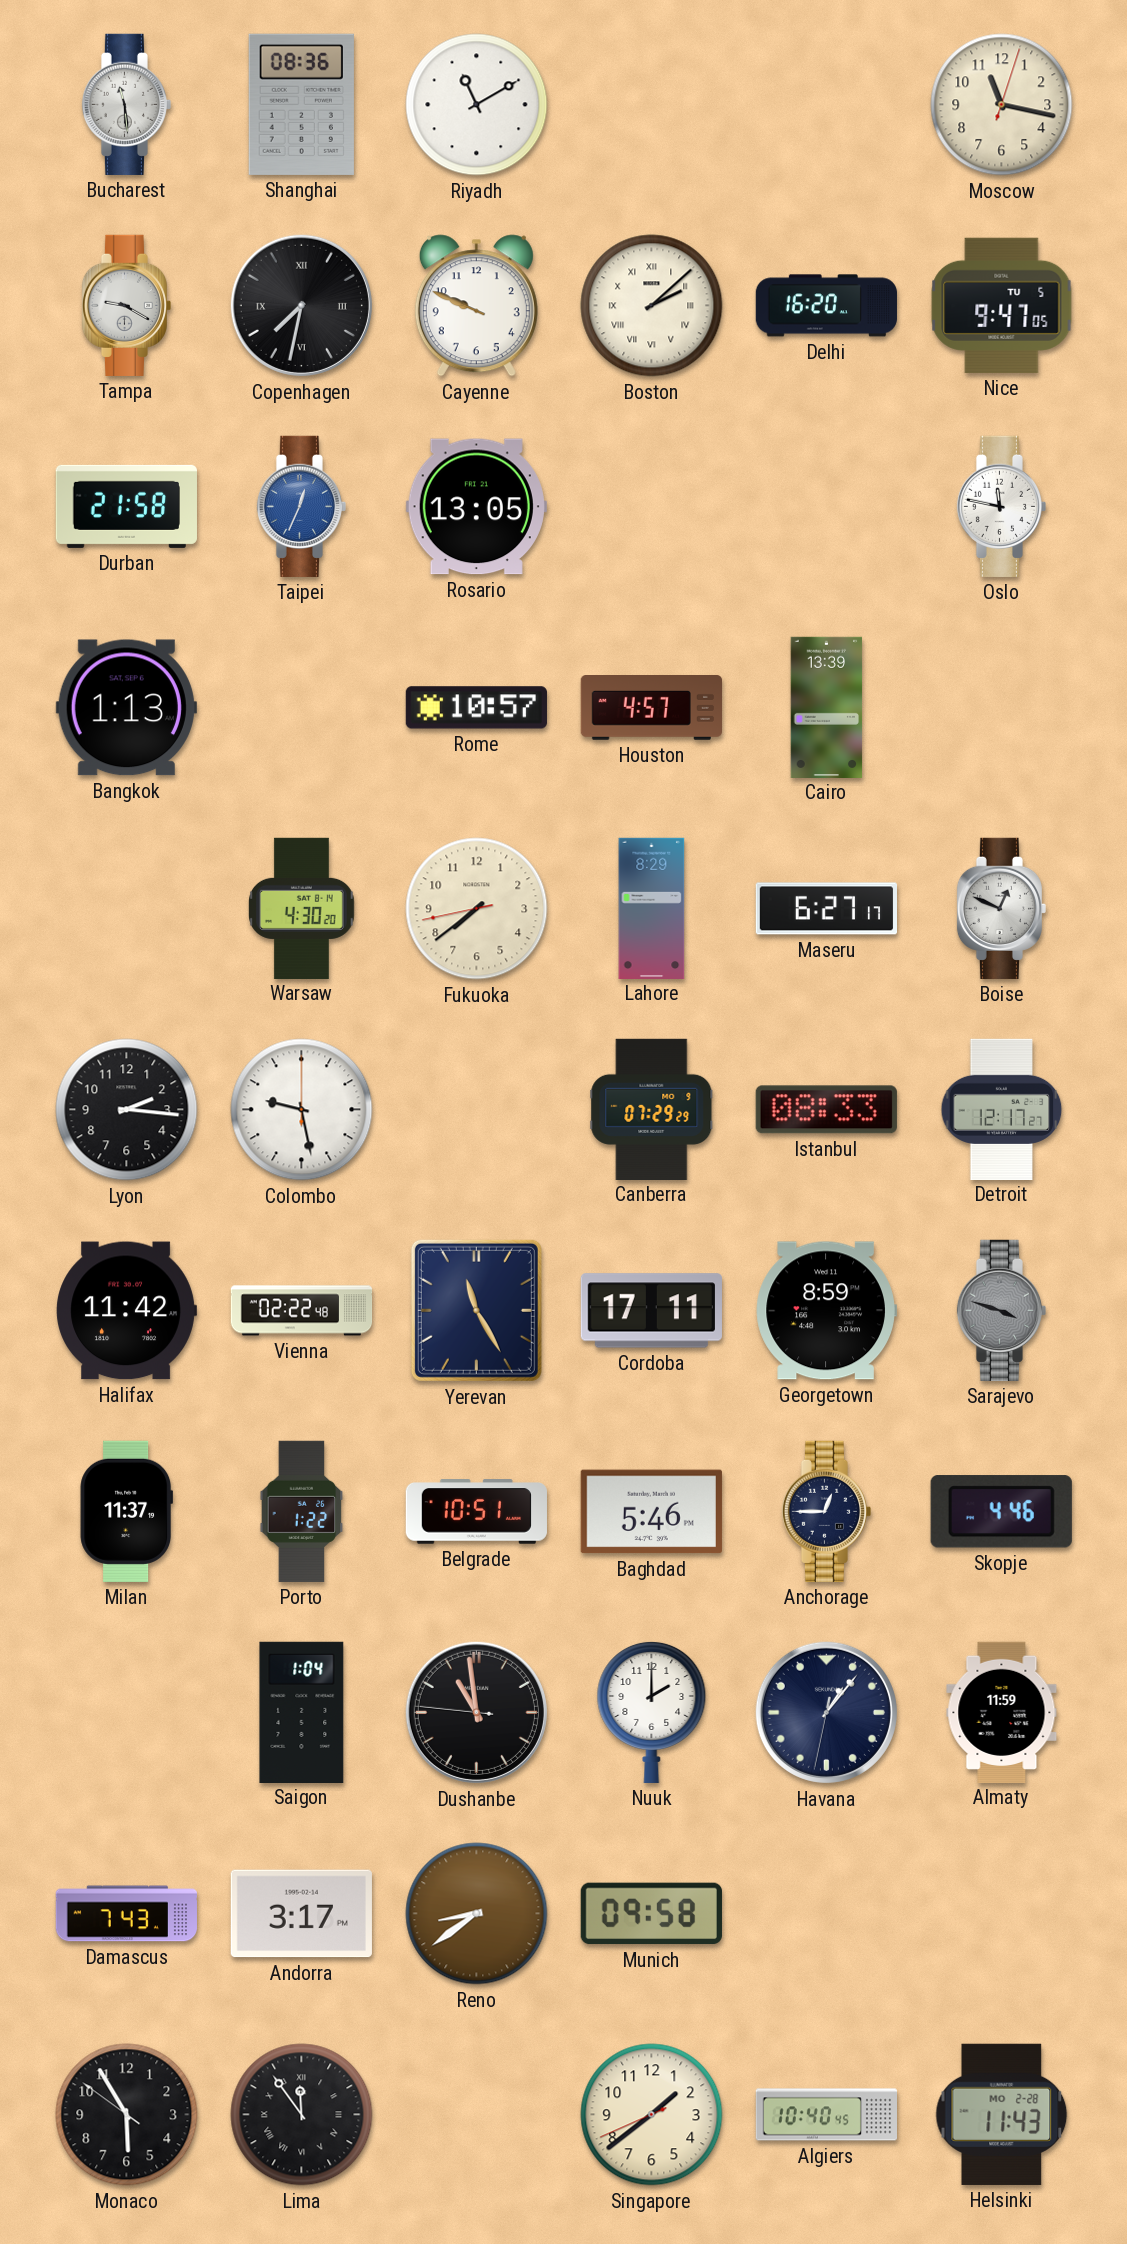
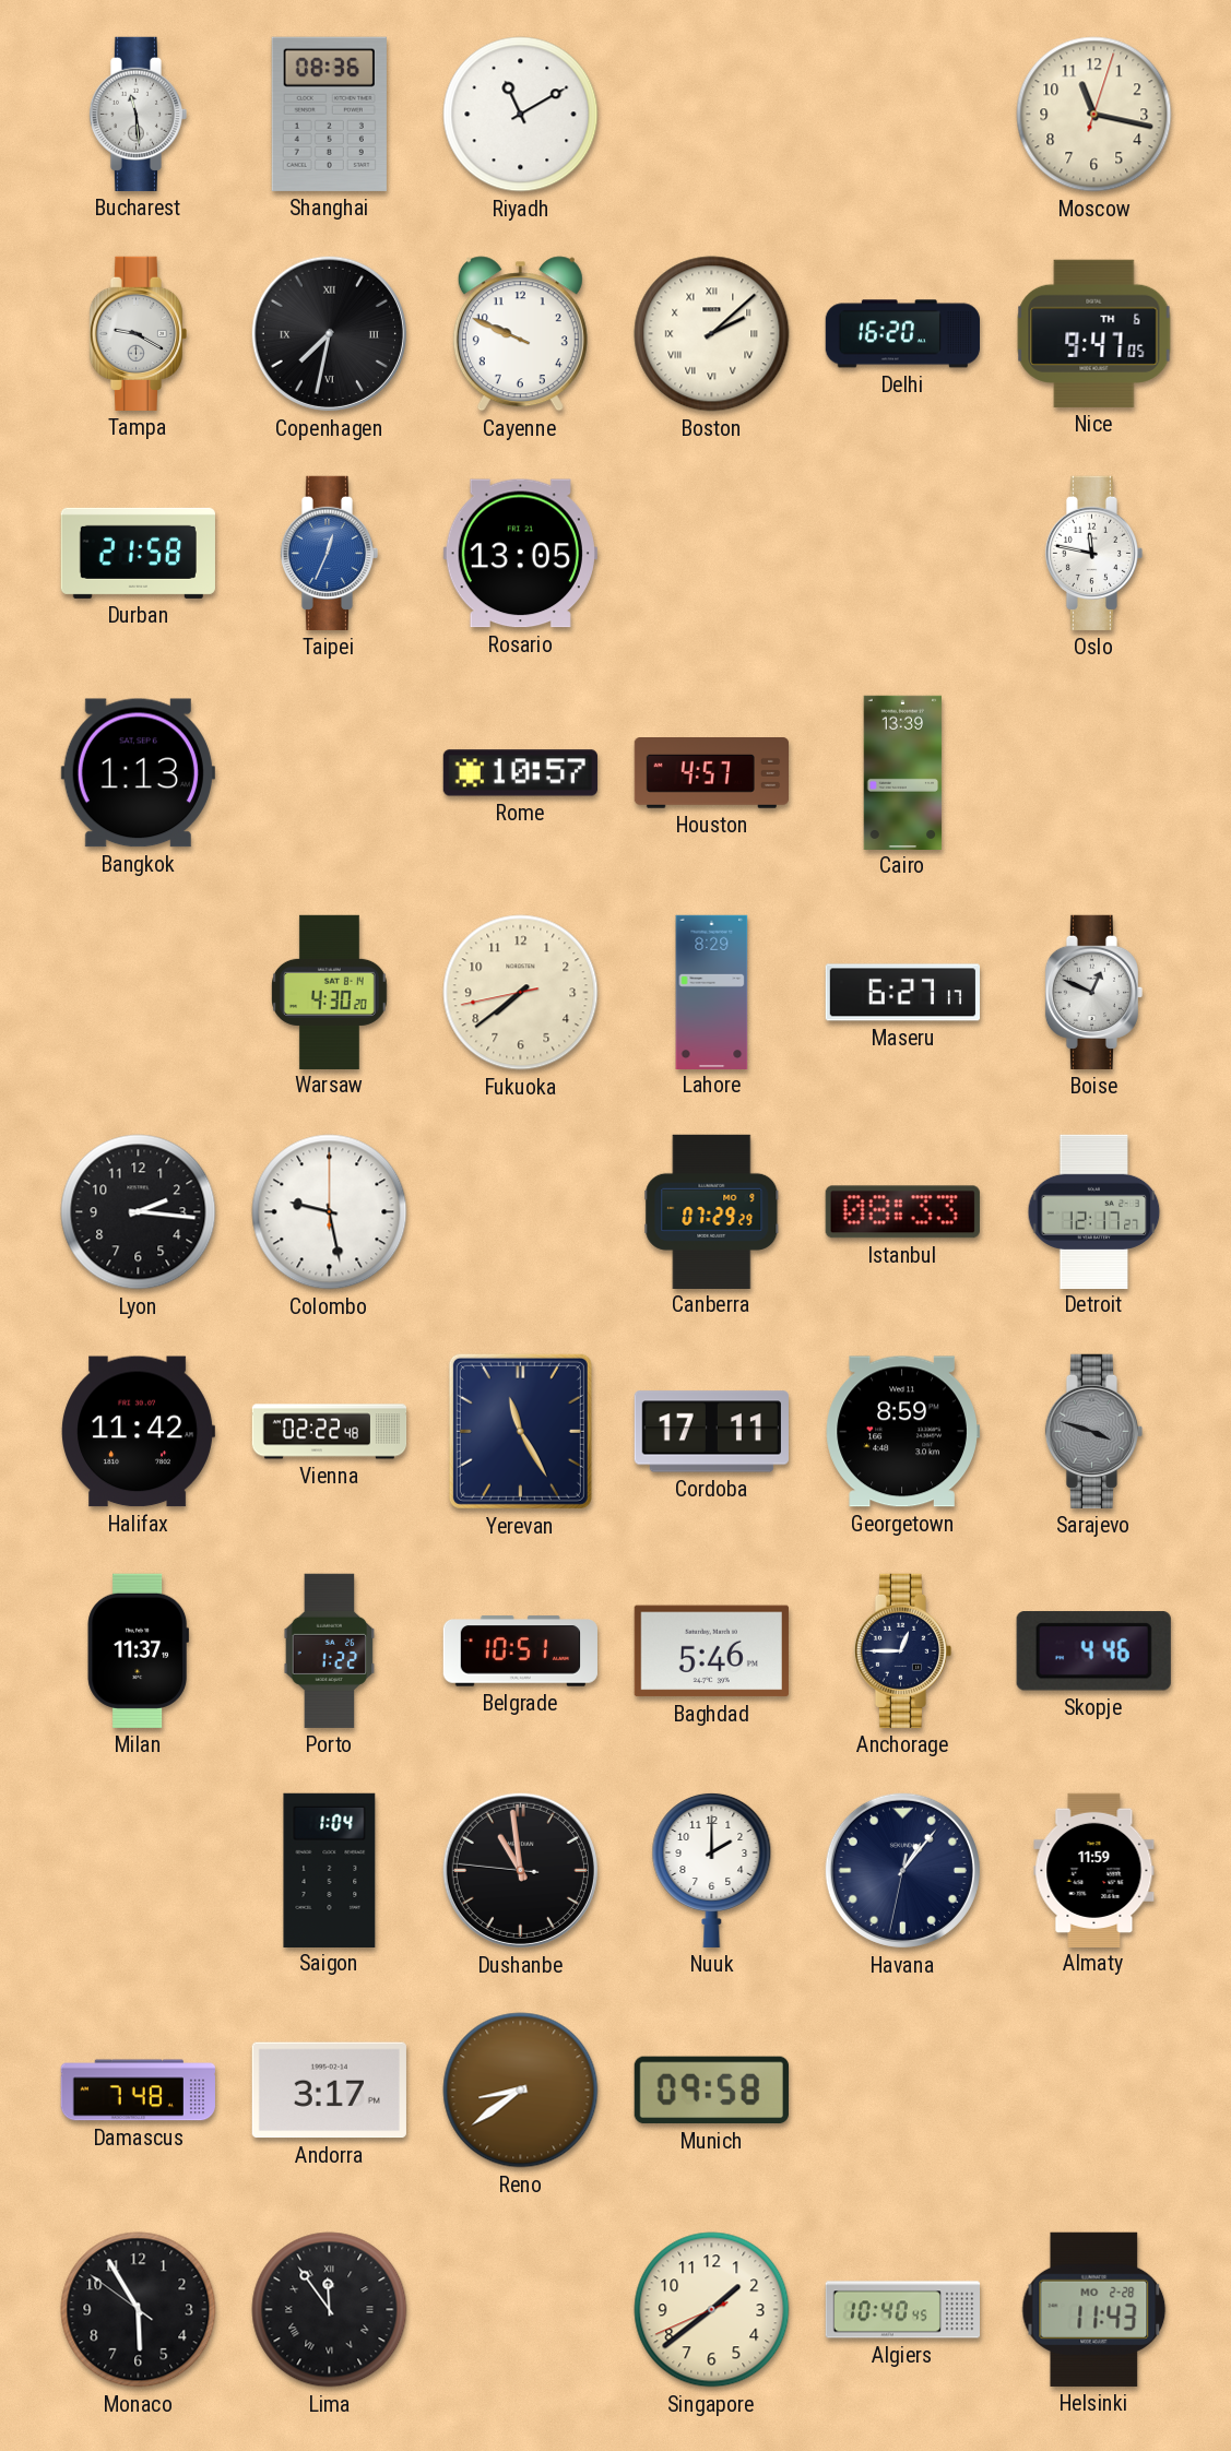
Nice date: TU 5 -> TH 6
Damascus: 7:43 -> 7:48
